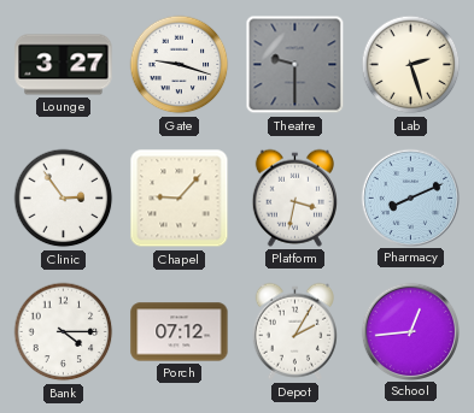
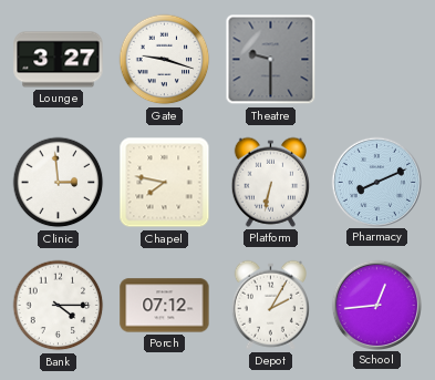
Lab: 2:27 -> none
Clinic: 2:54 -> 2:59
Chapel: 9:07 -> 7:47
Platform: 3:32 -> 6:32
